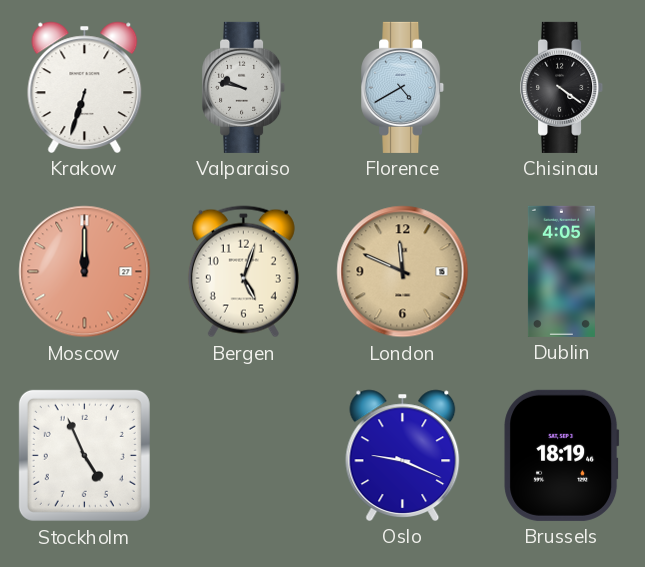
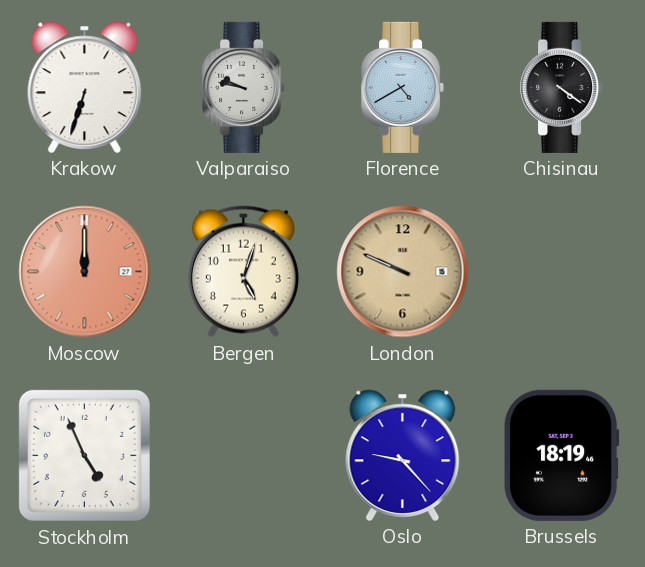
London: 11:49 -> 9:49
Dublin: 4:05 -> none
Oslo: 9:19 -> 9:23
